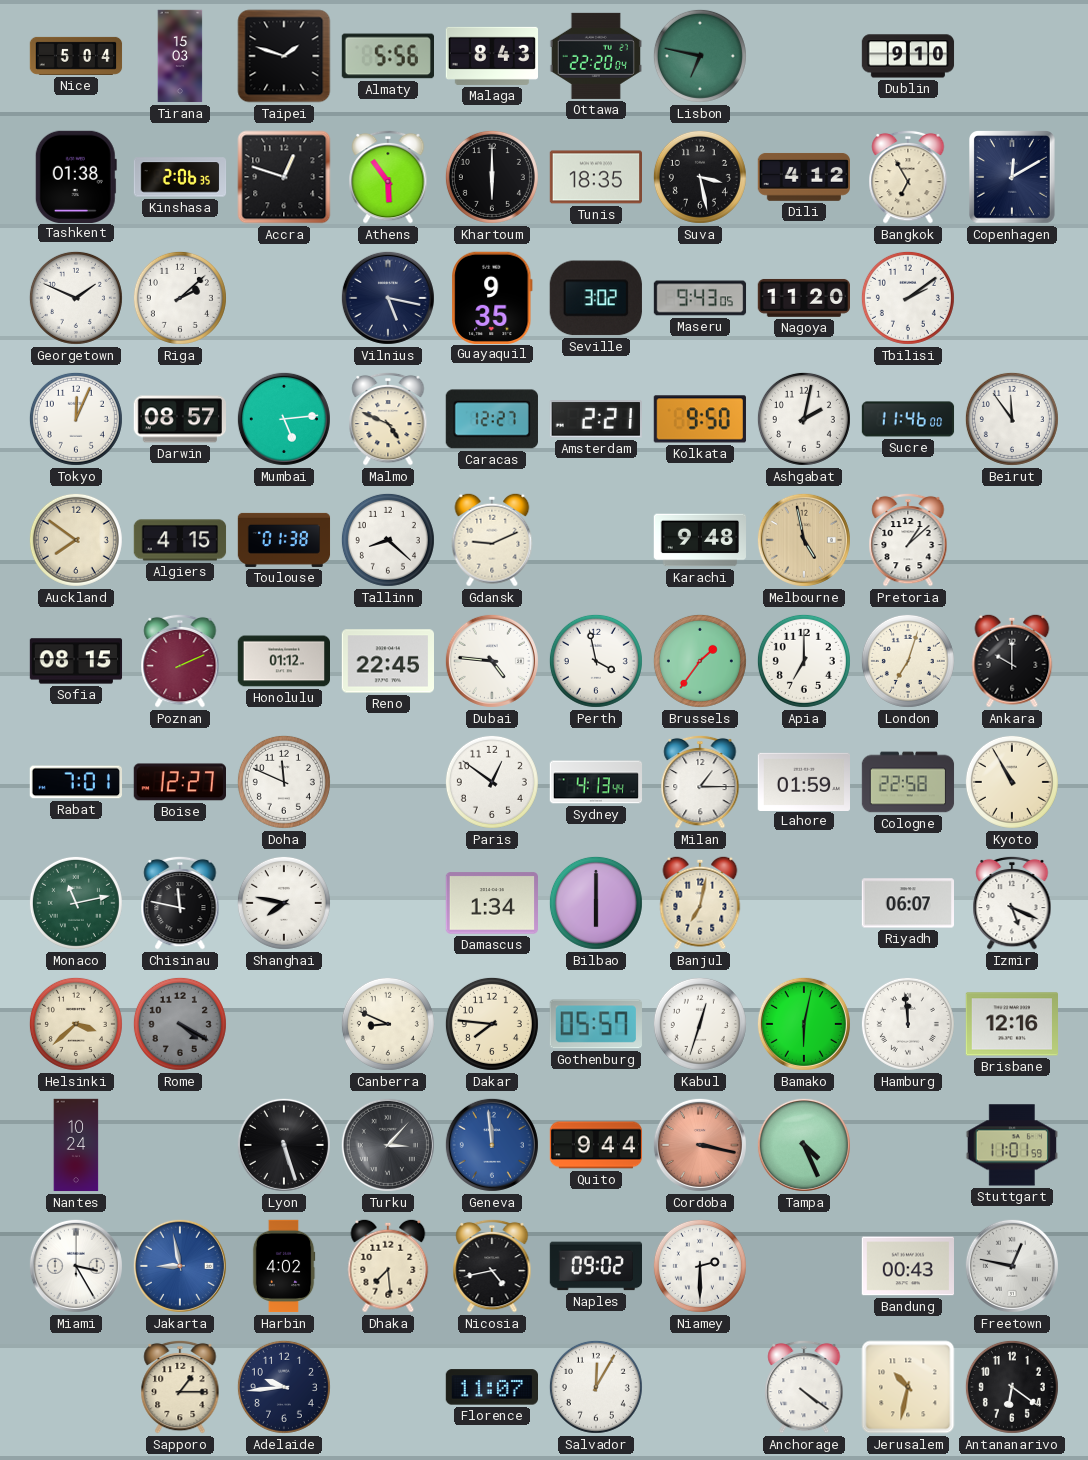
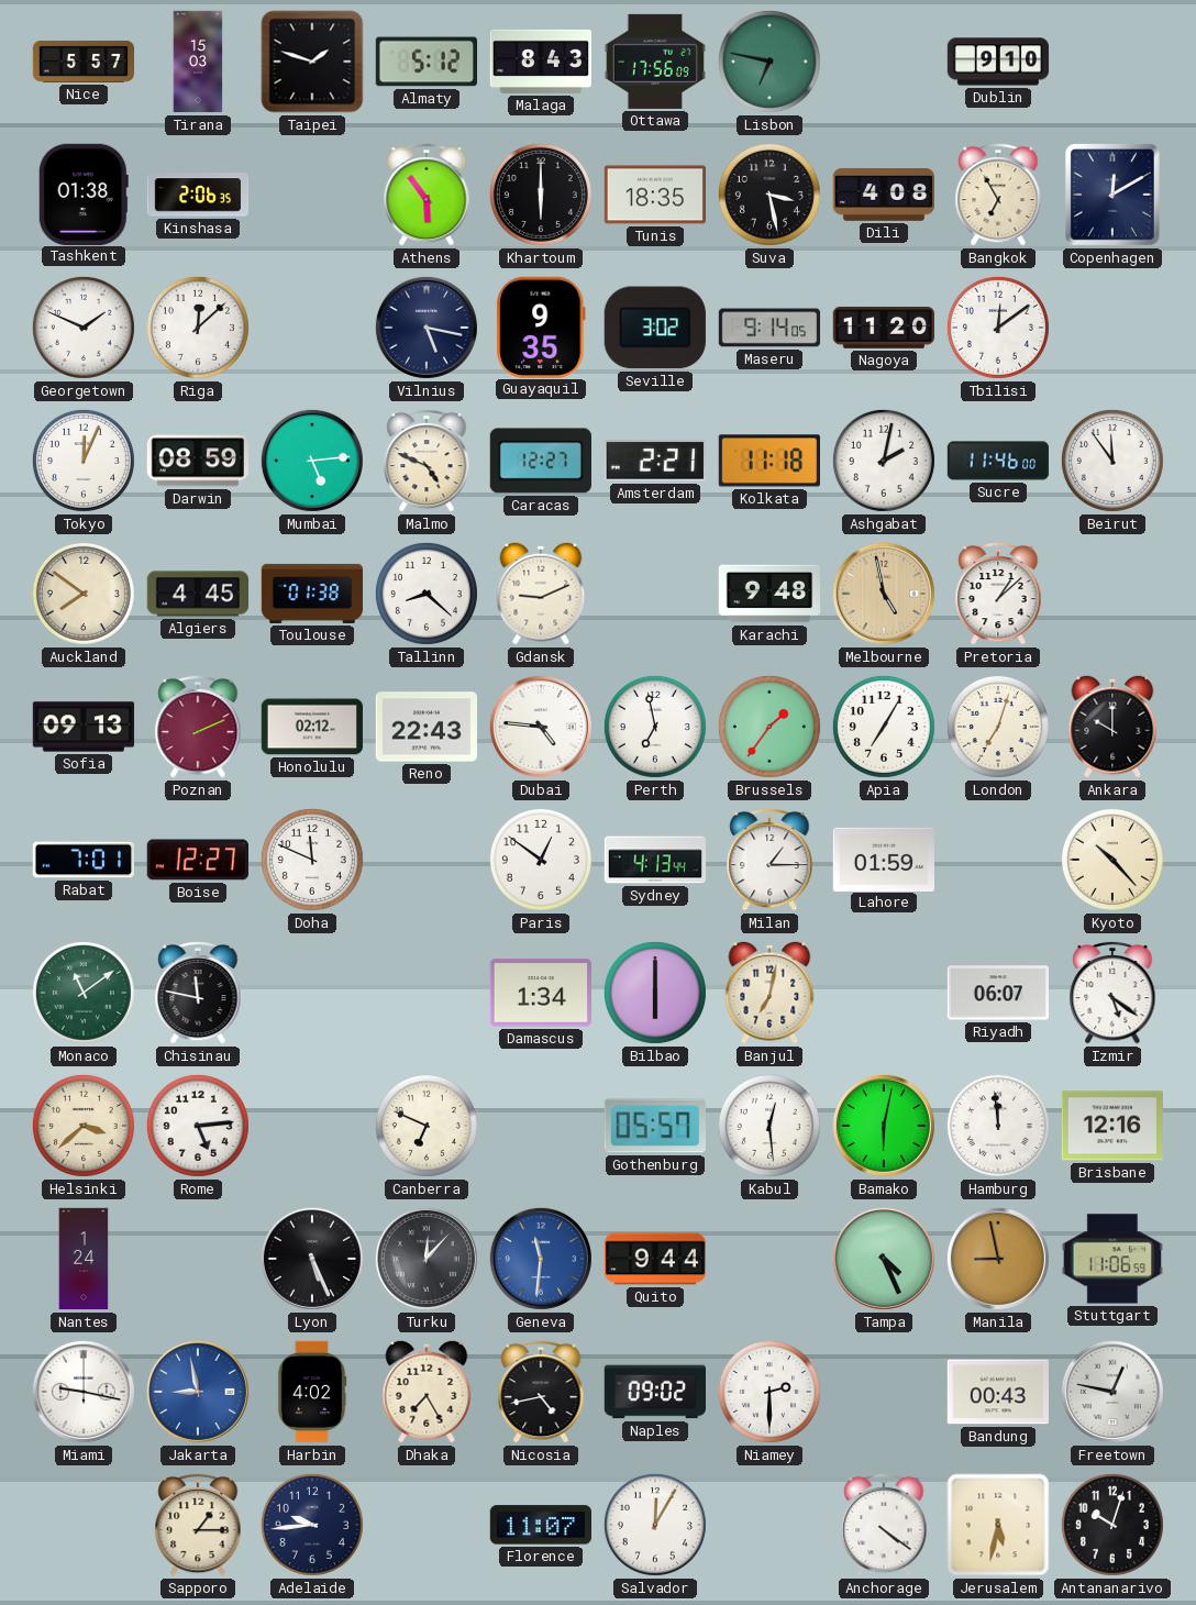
Nice: 5:04 -> 5:57
Almaty: 5:56 -> 5:12
Ottawa: 22:20 -> 17:56
Accra: 12:48 -> none
Dili: 4:12 -> 4:08
Riga: 2:08 -> 12:08
Maseru: 9:43 -> 9:14
Tbilisi: 2:09 -> 12:09
Darwin: 08:57 -> 08:59
Kolkata: 9:50 -> 11:18
Algiers: 4:15 -> 4:45
Sofia: 08:15 -> 09:13
Honolulu: 01:12 -> 02:12
Reno: 22:45 -> 22:43
Perth: 3:58 -> 6:58
Apia: 7:00 -> 7:05
Cologne: 22:58 -> none
Kyoto: 10:55 -> 10:23
Monaco: 11:13 -> 11:09
Shanghai: 7:47 -> none
Izmir: 5:19 -> 5:21
Rome: 4:20 -> 5:14
Rome dial: grey -> white
Canberra: 8:49 -> 6:49
Dakar: 7:46 -> none
Kabul: 12:33 -> 12:29
Nantes: 10:24 -> 1:24
Lyon: 5:27 -> 5:26
Turku: 3:07 -> 12:07
Geneva: 11:59 -> 11:31
Cordoba: 3:17 -> none
Manila: none -> 8:58
Stuttgart: 11:01 -> 11:06
Miami: 3:25 -> 9:17
Dhaka: 7:29 -> 7:25
Jerusalem: 10:32 -> 5:32
Antananarivo: 6:21 -> 10:03
